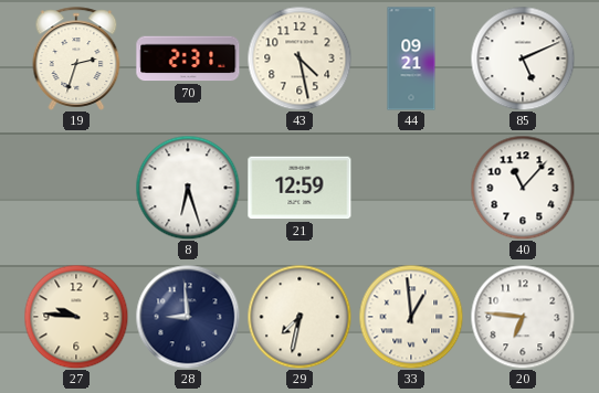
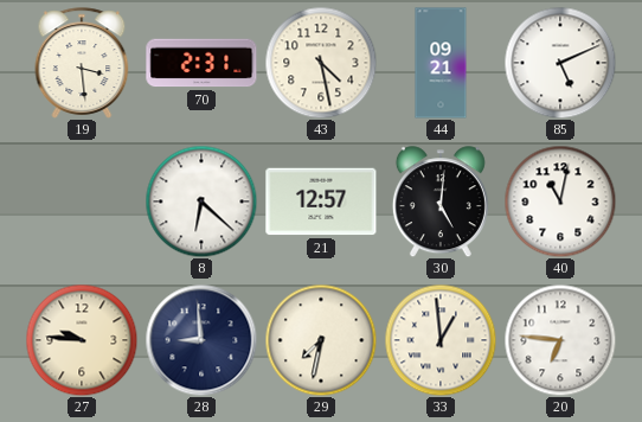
19: 2:33 -> 3:29
8: 6:27 -> 6:22
21: 12:59 -> 12:57
30: none -> 5:01
40: 11:07 -> 11:02
